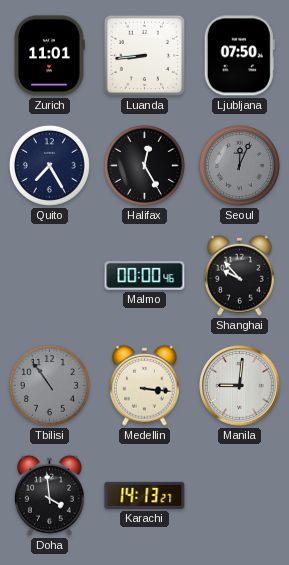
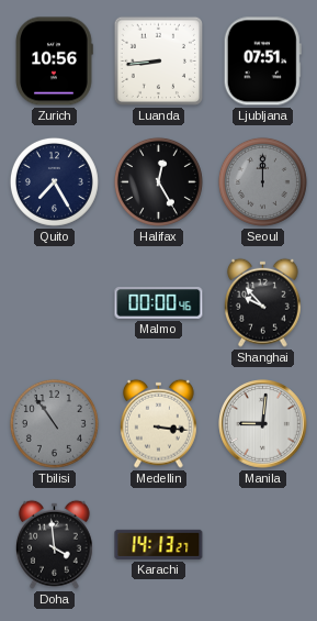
Zurich: 11:01 -> 10:56
Ljubljana: 07:50 -> 07:51
Seoul: 12:04 -> 12:00
